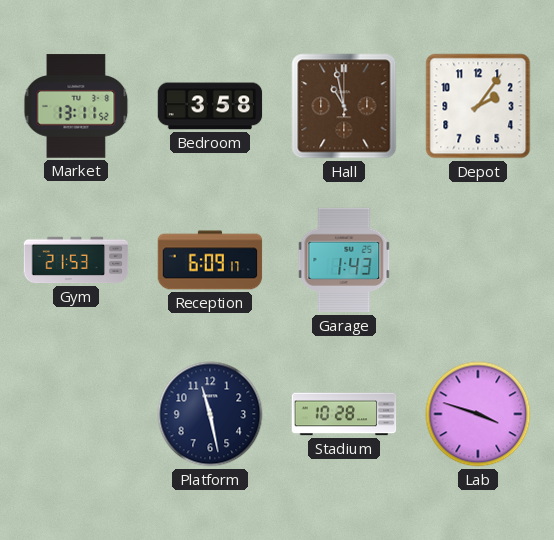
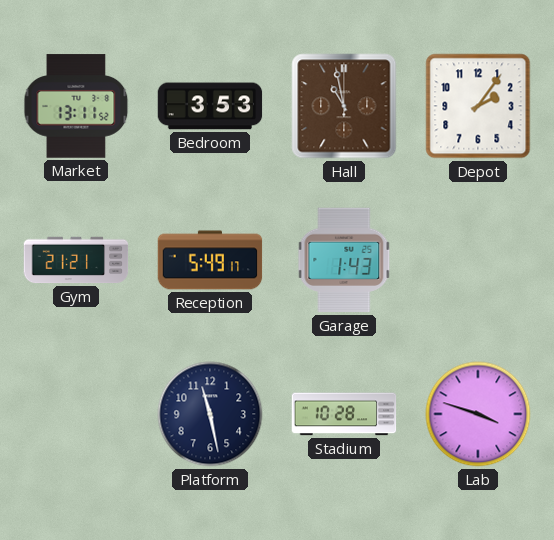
Bedroom: 3:58 -> 3:53
Gym: 21:53 -> 21:21
Reception: 6:09 -> 5:49
